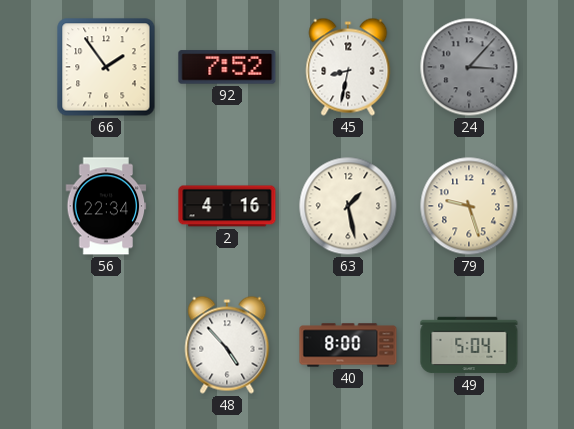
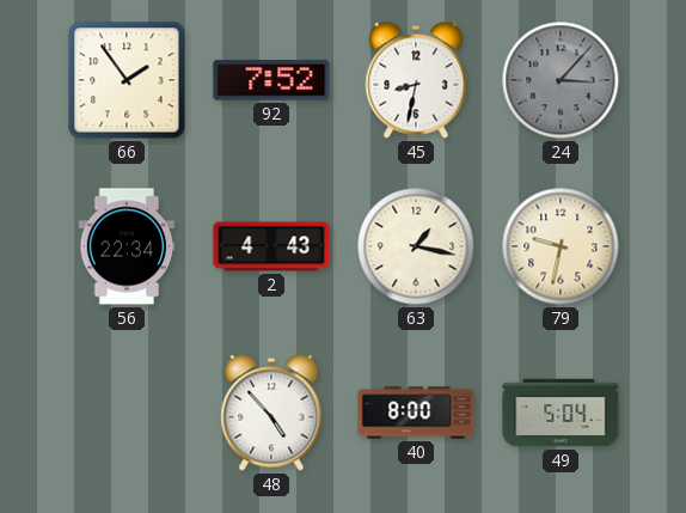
2: 4:16 -> 4:43
63: 1:28 -> 1:17
79: 9:27 -> 9:32
